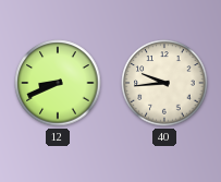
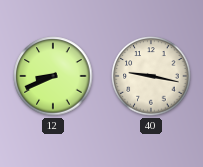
40: 9:44 -> 9:17
